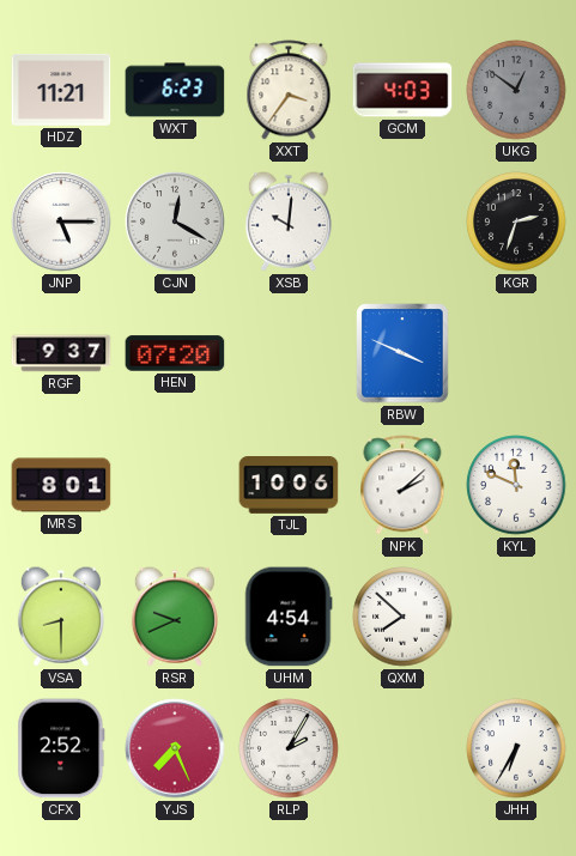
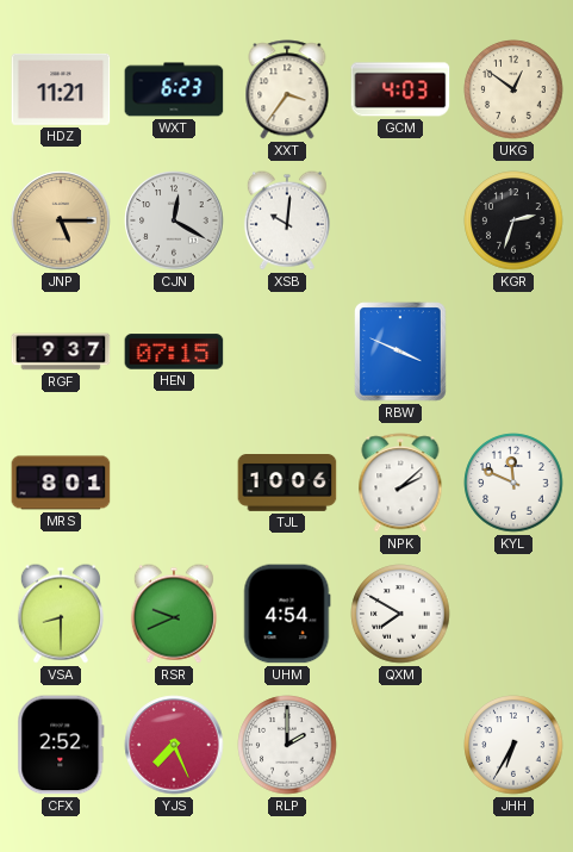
UKG dial: grey -> cream
JNP dial: white -> champagne
HEN: 07:20 -> 07:15
QXM: 7:52 -> 7:50
RLP: 2:05 -> 2:00
